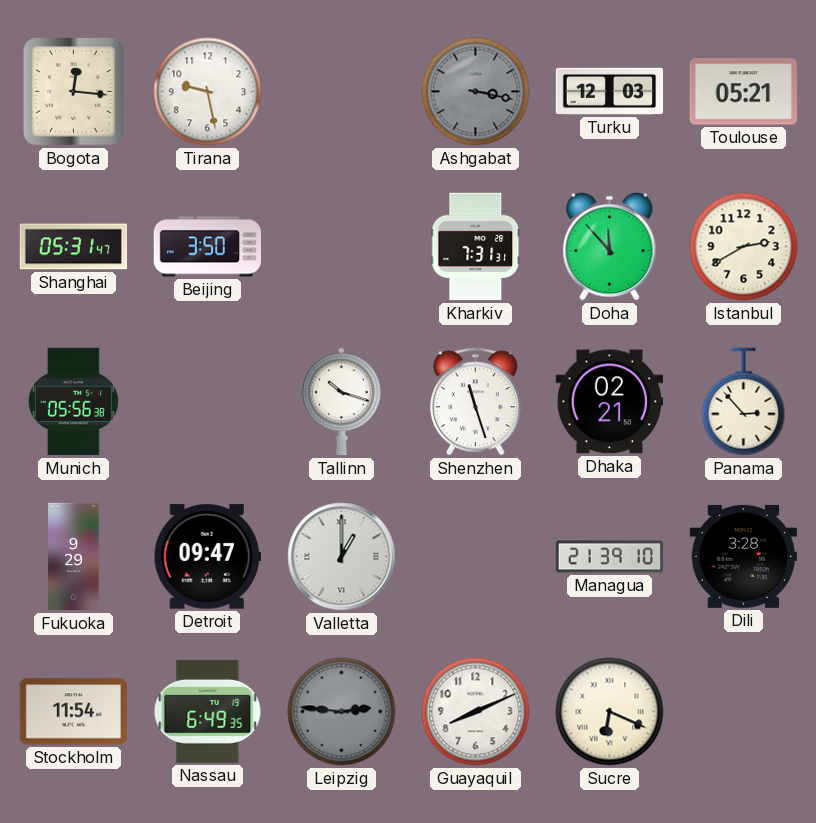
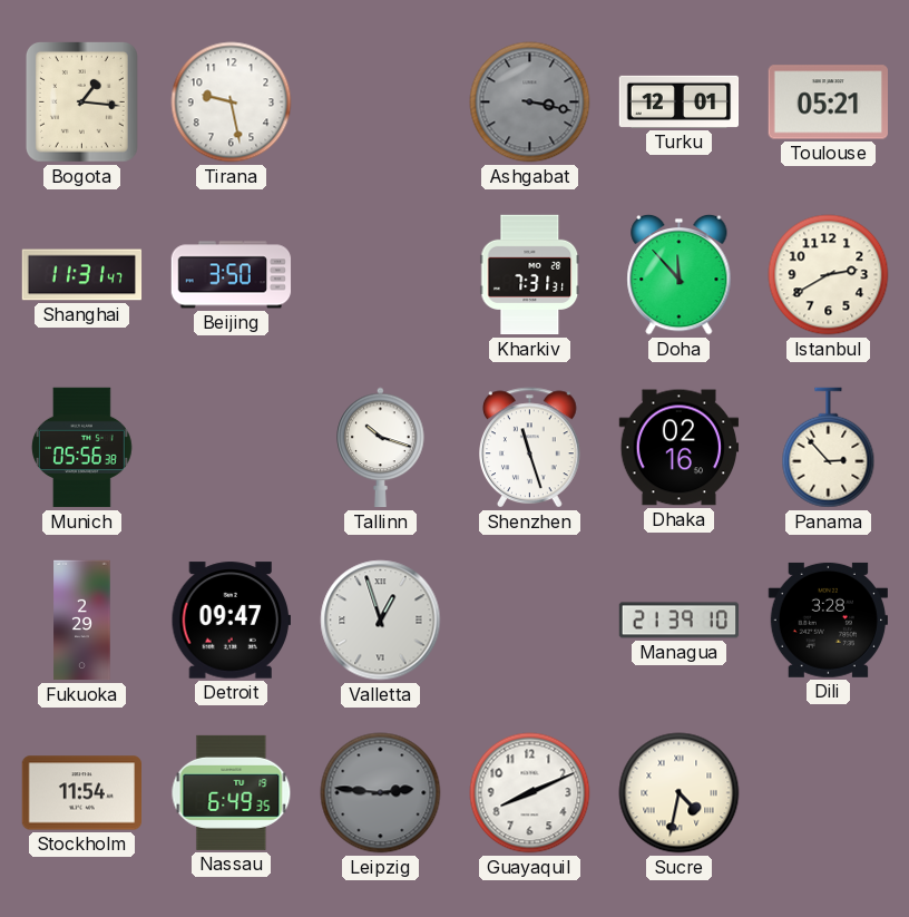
Bogota: 12:16 -> 1:16
Turku: 12:03 -> 12:01
Shanghai: 05:31 -> 11:31
Dhaka: 02:21 -> 02:16
Fukuoka: 9:29 -> 2:29
Valletta: 1:00 -> 12:57
Sucre: 6:19 -> 4:32
